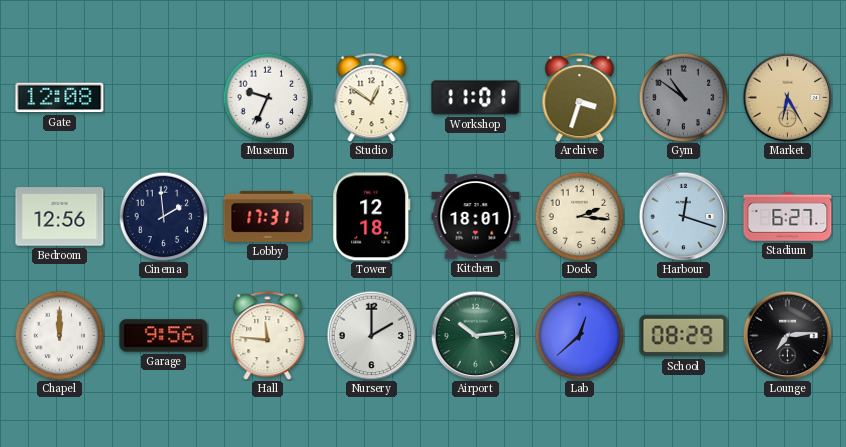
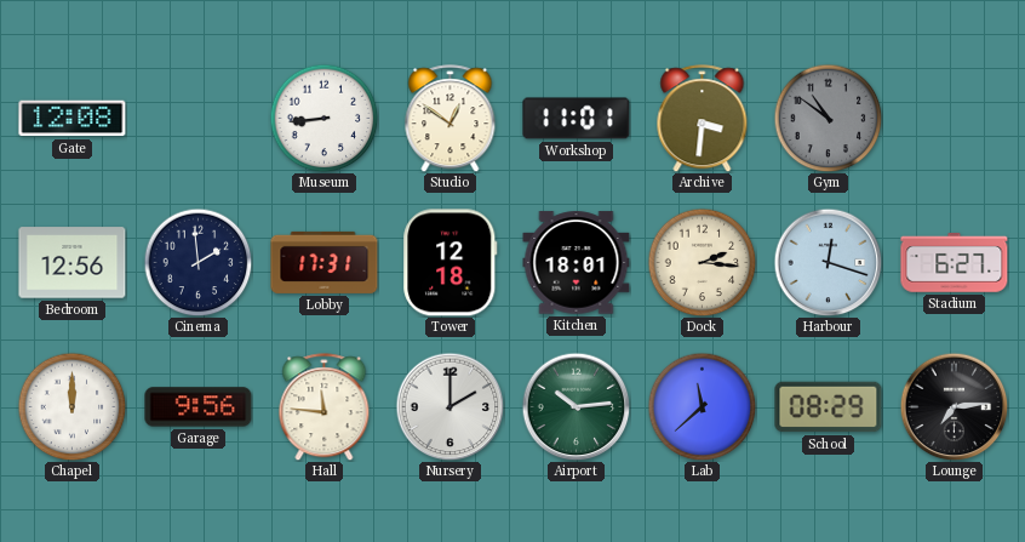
Museum: 9:34 -> 8:44
Archive: 3:33 -> 3:31
Market: 6:25 -> none
Lab: 12:38 -> 11:38
